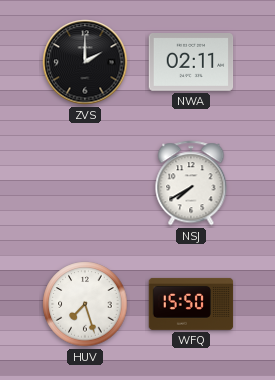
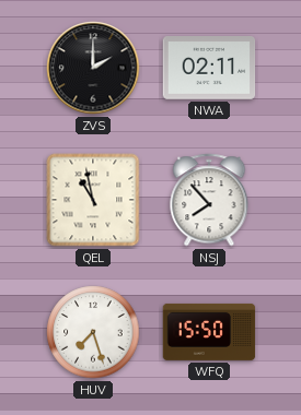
QEL: none -> 10:58
NSJ: 7:40 -> 7:53
